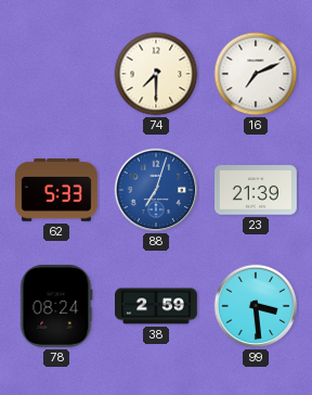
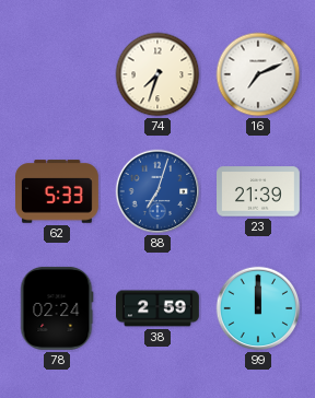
74: 7:30 -> 7:33
78: 08:24 -> 02:24
99: 3:29 -> 12:00
